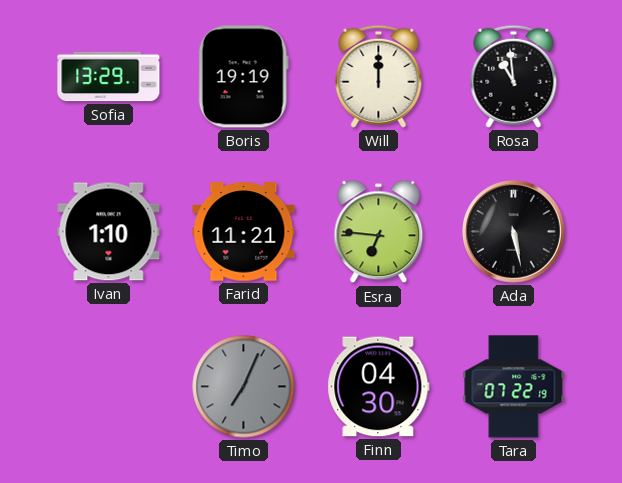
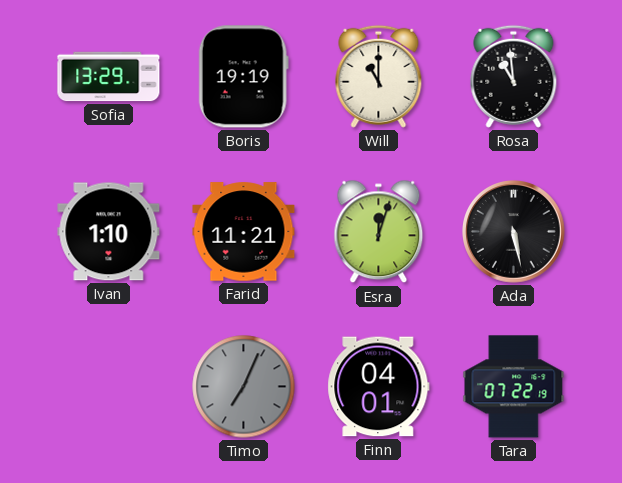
Will: 12:00 -> 11:00
Esra: 6:46 -> 12:03
Finn: 04:30 -> 04:01
